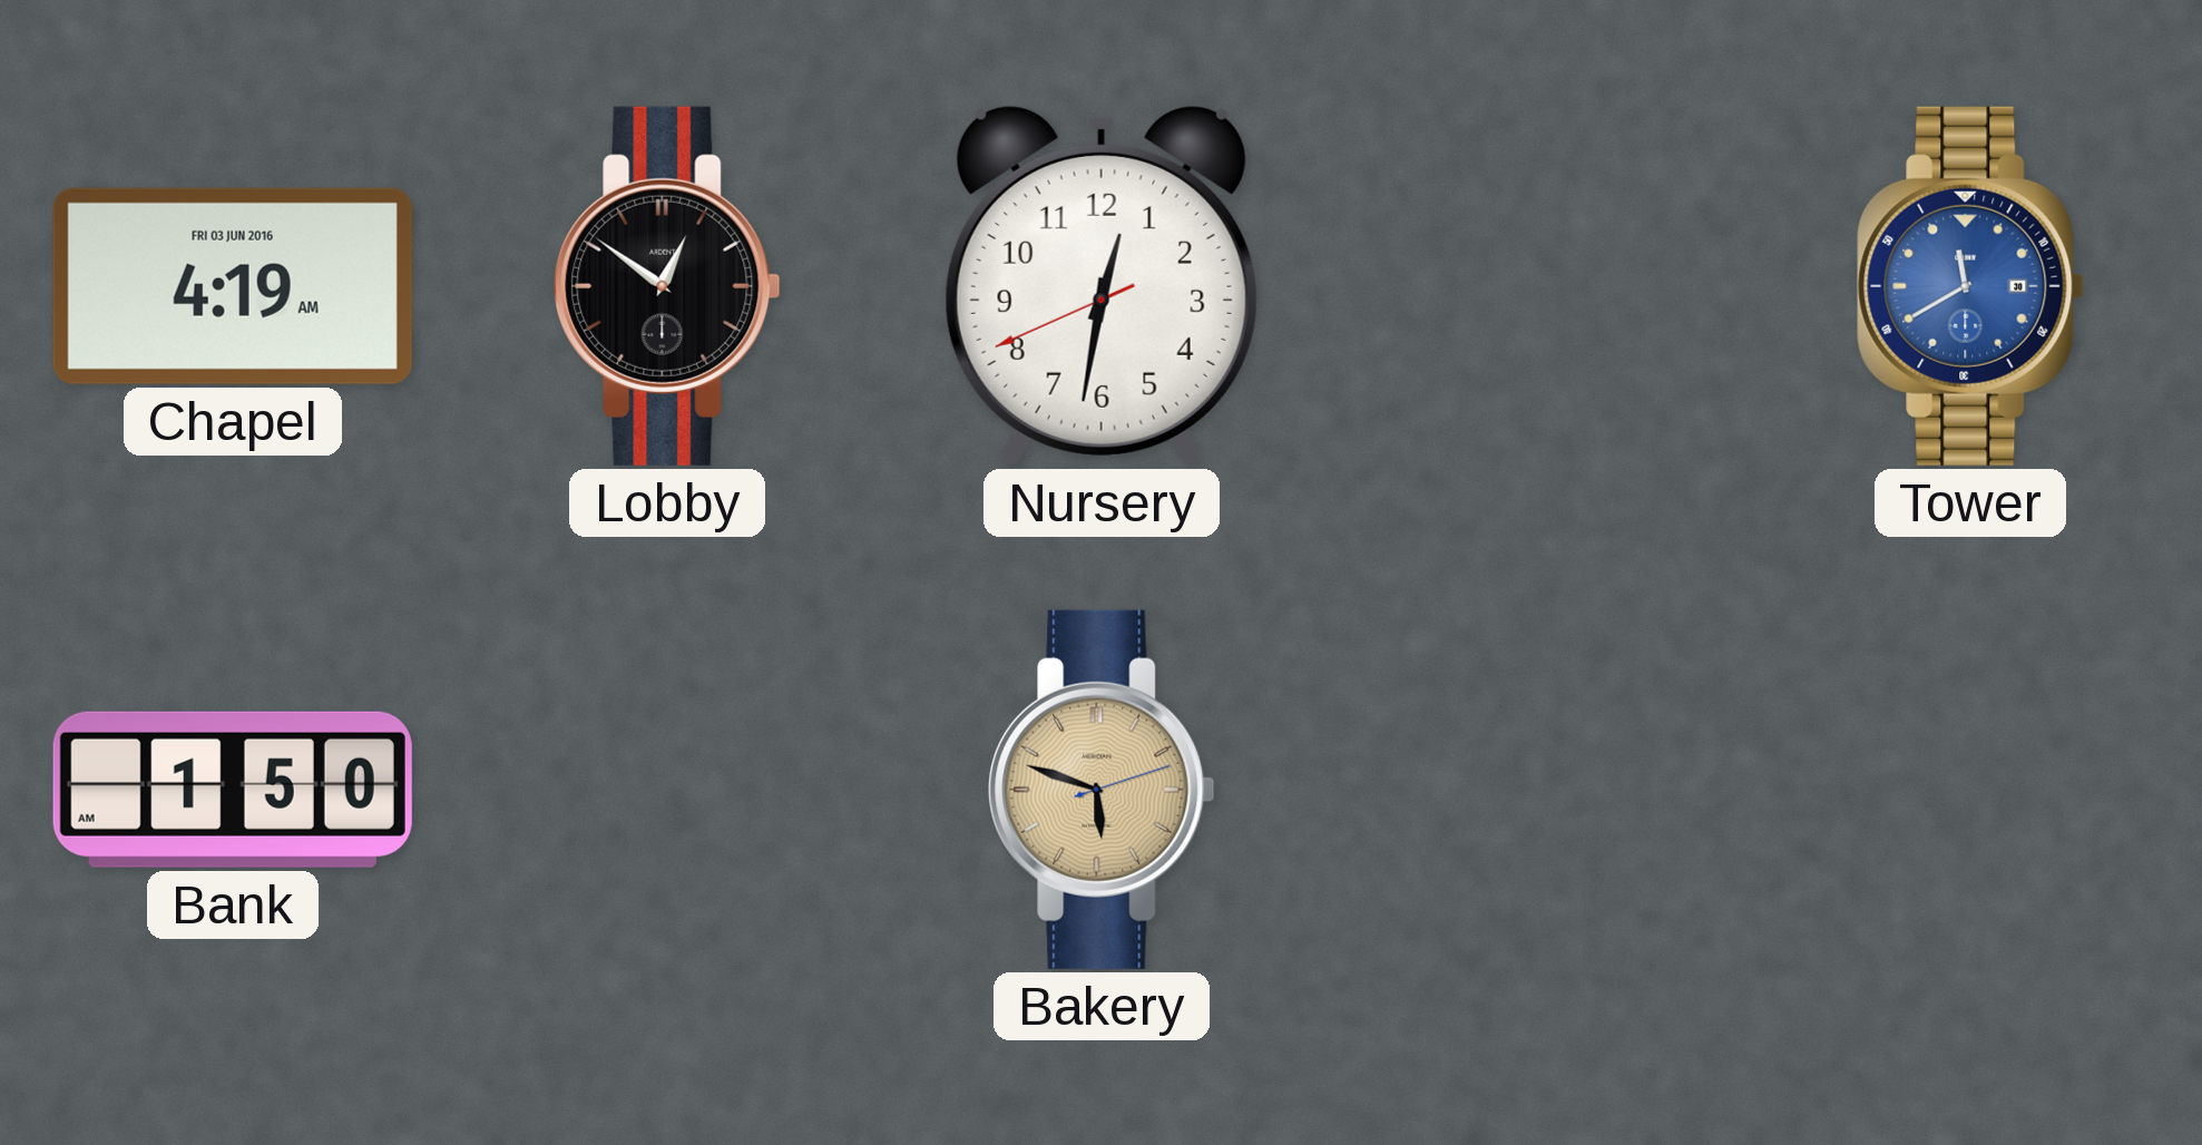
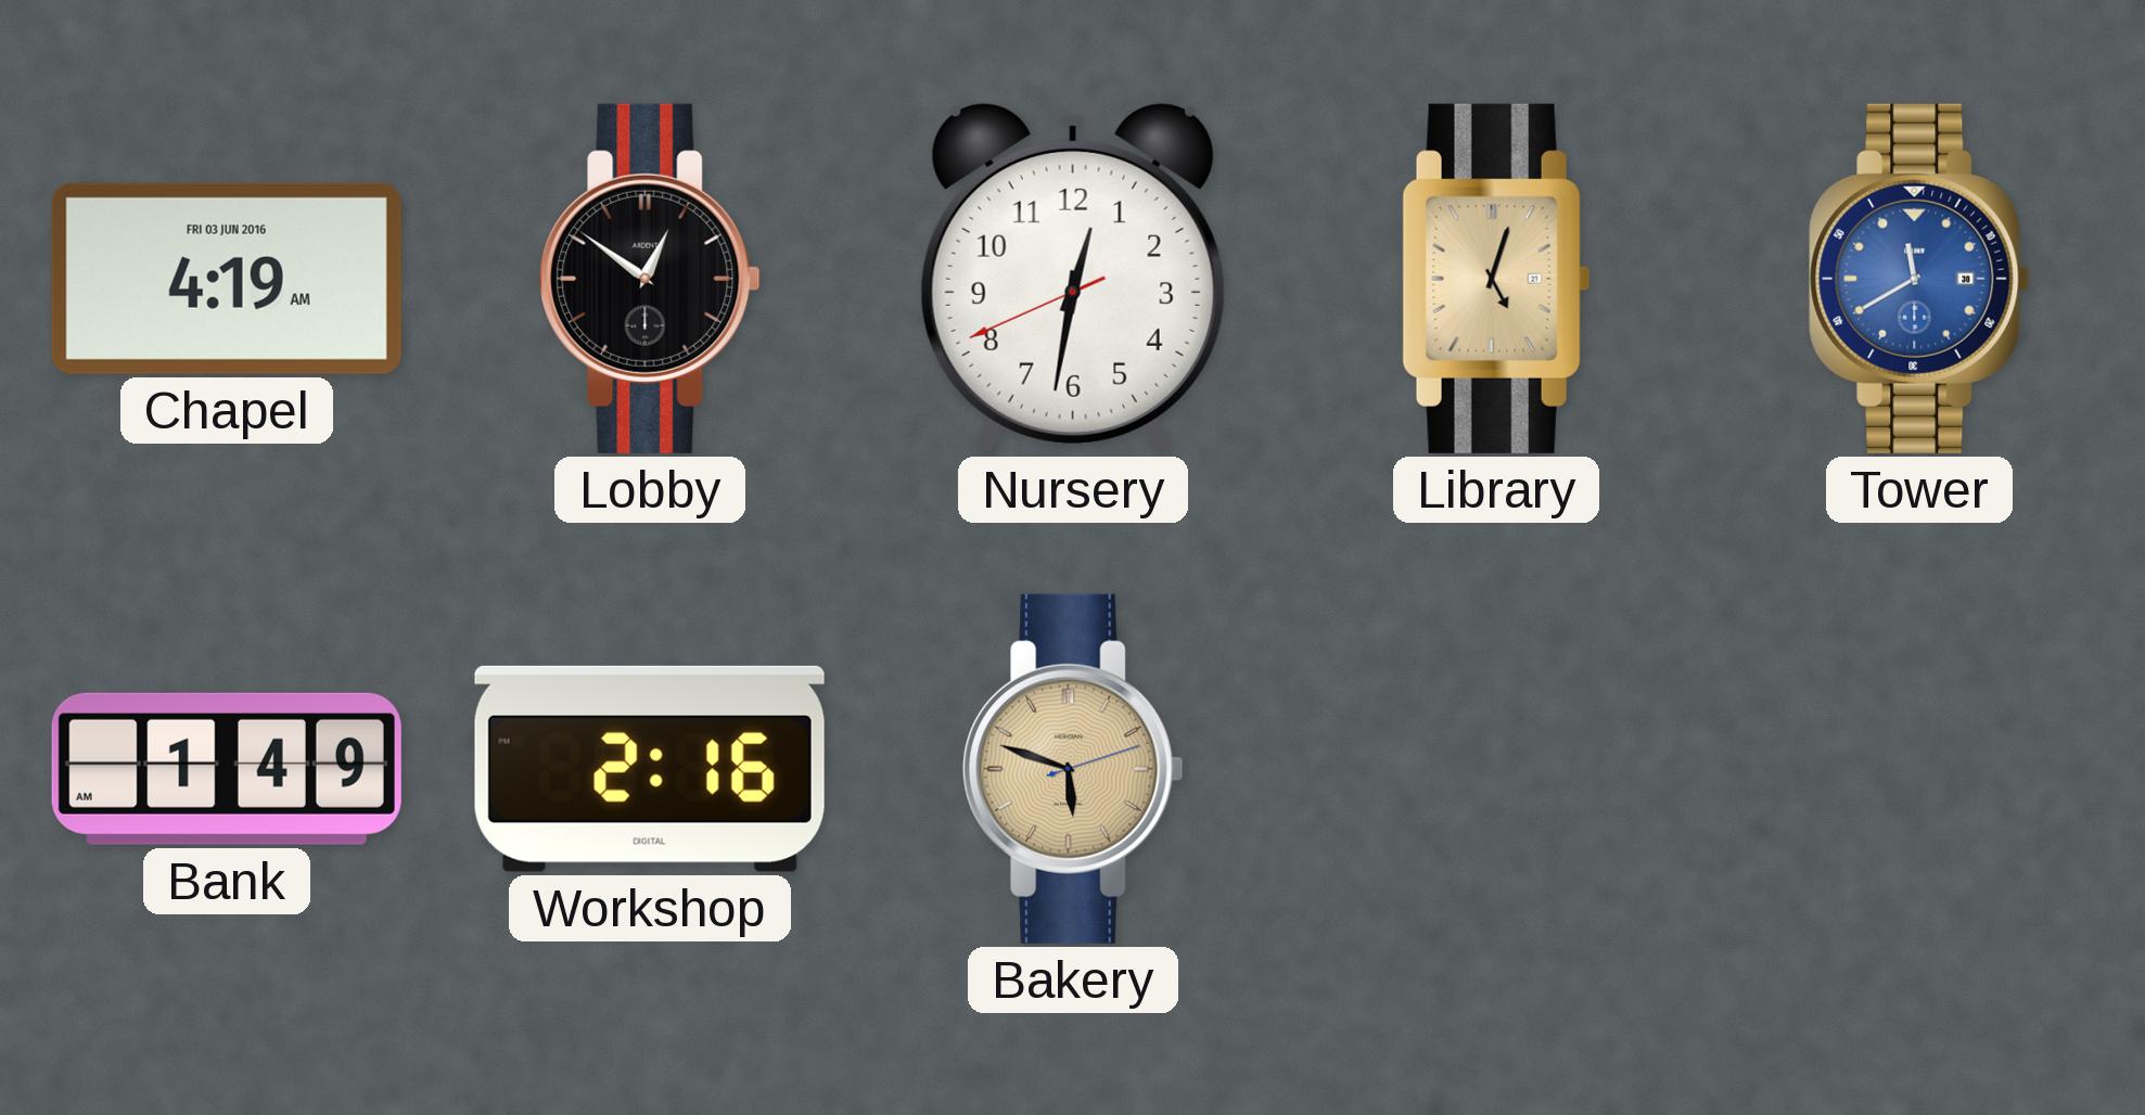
Library: none -> 5:03
Bank: 1:50 -> 1:49
Workshop: none -> 2:16
